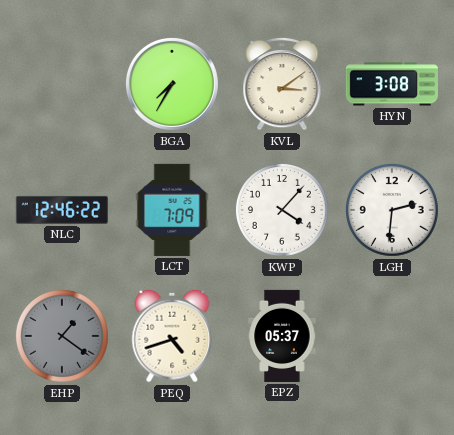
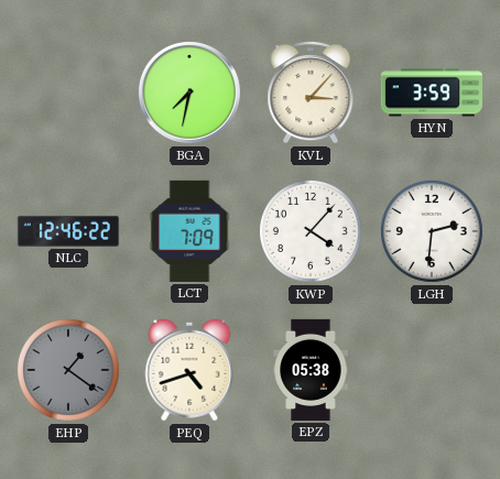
BGA: 7:35 -> 7:32
KVL: 3:09 -> 3:07
HYN: 3:08 -> 3:59
EPZ: 05:37 -> 05:38
